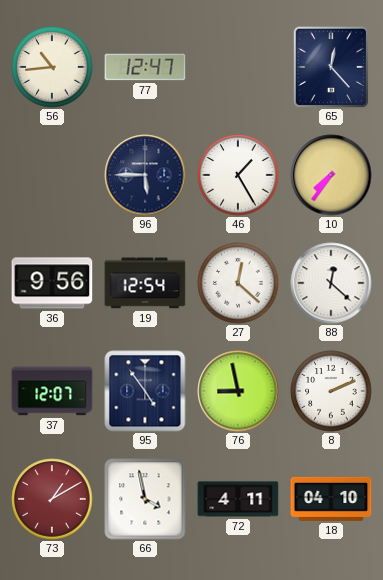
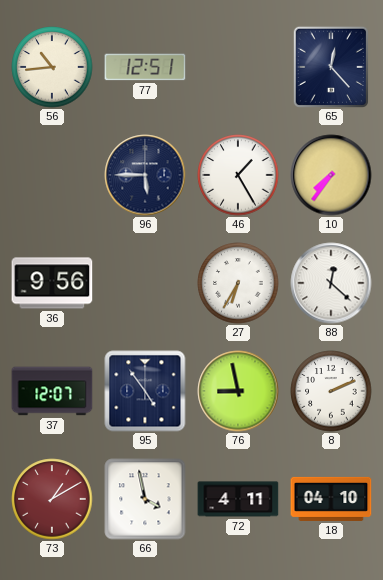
77: 12:47 -> 12:51
19: 12:54 -> none
27: 12:22 -> 6:35
